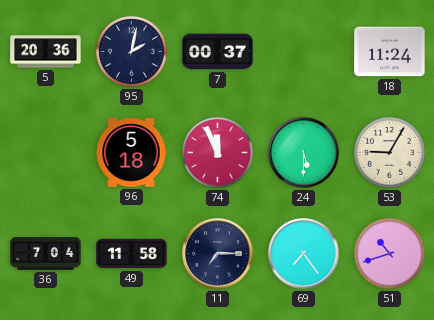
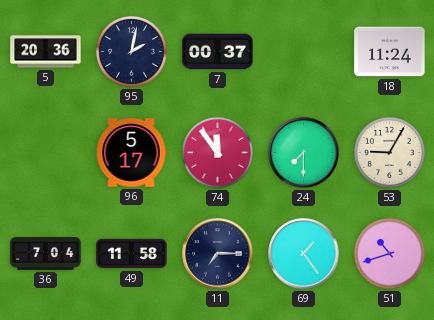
96: 5:18 -> 5:17
74: 11:56 -> 11:54
24: 5:30 -> 7:30
69: 7:24 -> 1:24
